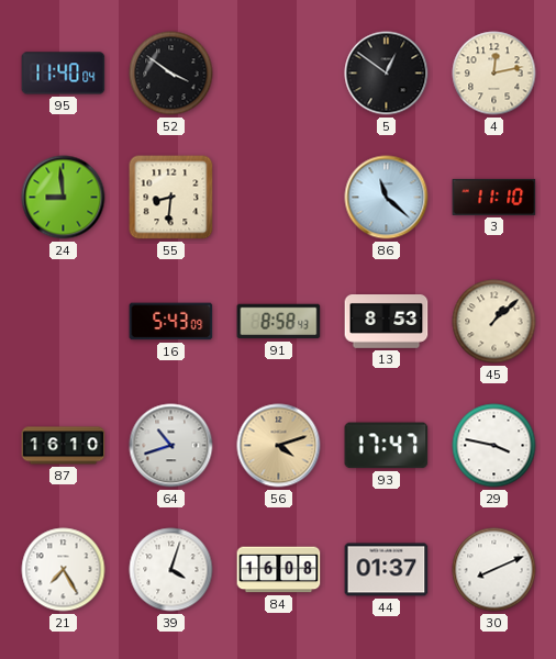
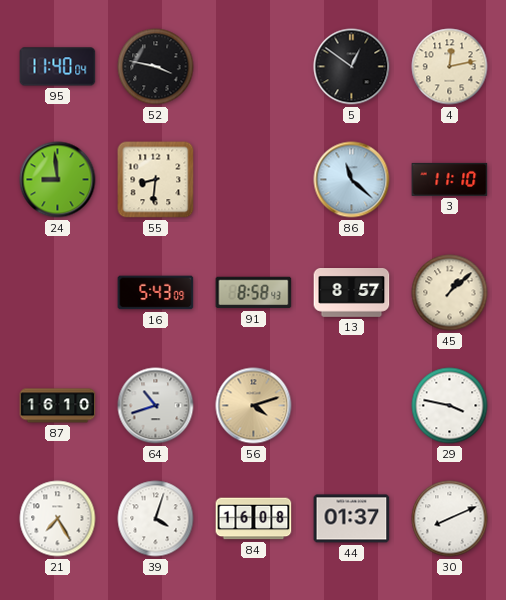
52: 3:51 -> 3:47
13: 8:53 -> 8:57
93: 17:47 -> none
